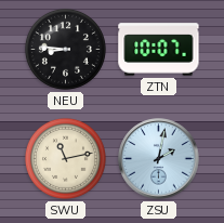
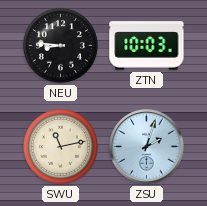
ZTN: 10:07 -> 10:03
ZSU: 2:02 -> 2:03
